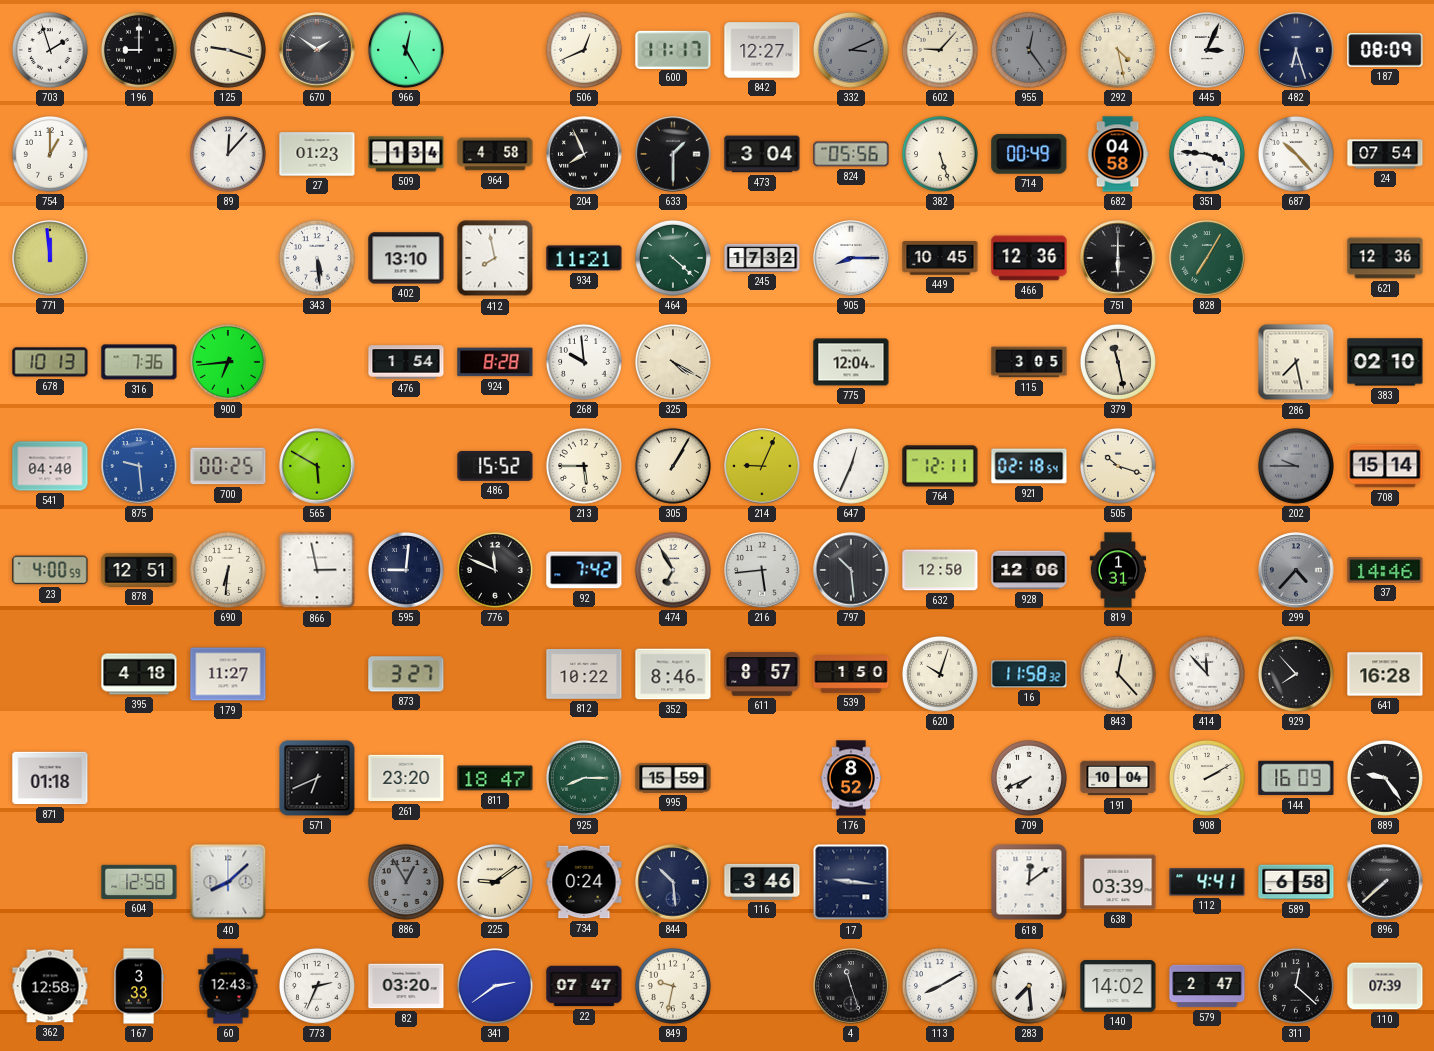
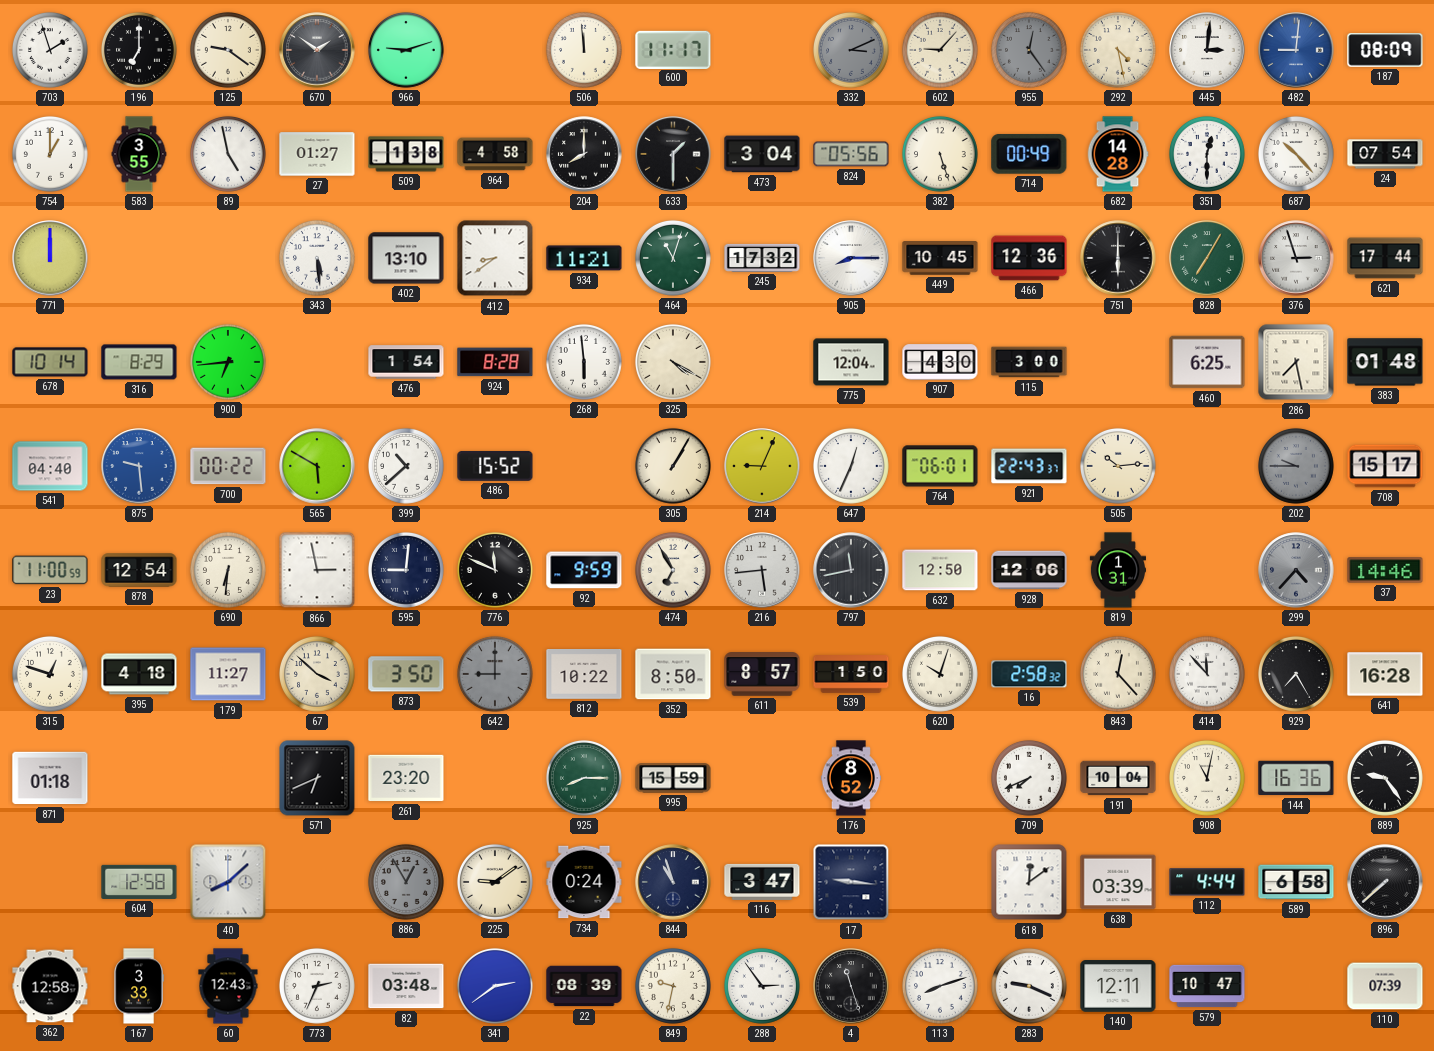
196: 9:00 -> 7:00
125: 9:18 -> 9:21
966: 12:25 -> 9:12
506: 12:41 -> 11:59
842: 12:27 -> none
445: 3:04 -> 3:01
482: 6:27 -> 9:01
482 dial: navy -> blue
583: none -> 3:55
89: 12:07 -> 4:58
27: 01:23 -> 01:27
509: 1:34 -> 1:38
204: 7:56 -> 8:00
682: 04:58 -> 14:28
351: 3:46 -> 12:30
771: 11:59 -> 12:00
412: 7:58 -> 8:39
464: 4:22 -> 11:03
376: none -> 2:57
621: 12:36 -> 17:44
678: 10:13 -> 10:14
316: 7:36 -> 8:29
268: 9:59 -> 5:59
907: none -> 4:30
115: 3:05 -> 3:00
379: 11:28 -> none
460: none -> 6:25
383: 02:10 -> 01:48
700: 00:25 -> 00:22
399: none -> 10:38
213: 5:45 -> none
764: 12:11 -> 06:01
921: 02:18 -> 22:43
505: 10:18 -> 10:14
708: 15:14 -> 15:17
23: 4:00 -> 11:00
878: 12:51 -> 12:54
92: 7:42 -> 9:59
797: 10:29 -> 11:43
315: none -> 12:48
67: none -> 3:52
873: 3:27 -> 3:50
642: none -> 9:00
352: 8:46 -> 8:50
16: 11:58 -> 2:58
929: 7:53 -> 7:25
811: 18:47 -> none
908: 2:10 -> 11:02
144: 16:09 -> 16:36
844: 10:29 -> 10:57
116: 3:46 -> 3:47
112: 4:41 -> 4:44
82: 03:20 -> 03:48
22: 07:47 -> 08:39
288: none -> 2:54
113: 8:10 -> 8:12
283: 7:29 -> 9:19
140: 14:02 -> 12:11
579: 2:47 -> 10:47
311: 12:22 -> none
